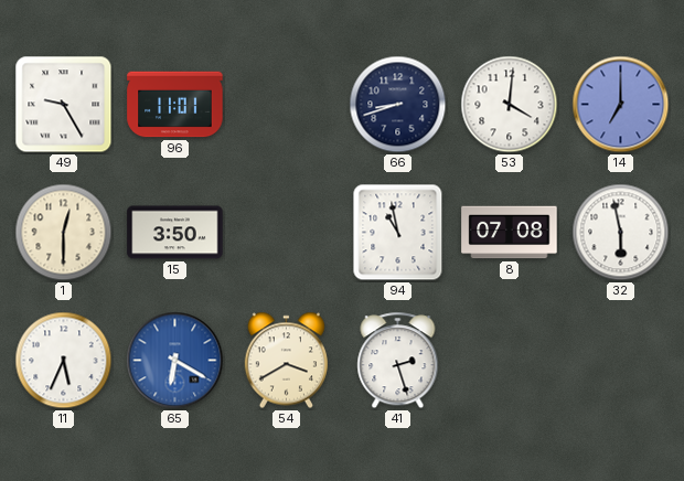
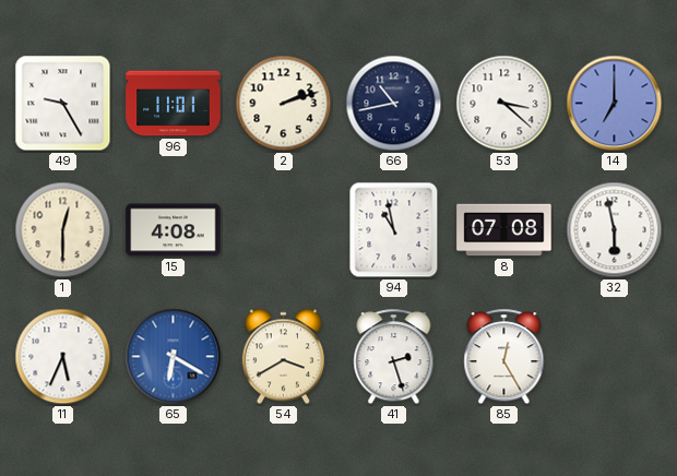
2: none -> 2:12
66: 8:42 -> 10:43
53: 4:01 -> 3:22
15: 3:50 -> 4:08
85: none -> 12:25
